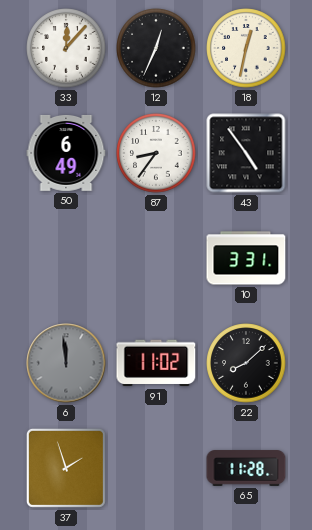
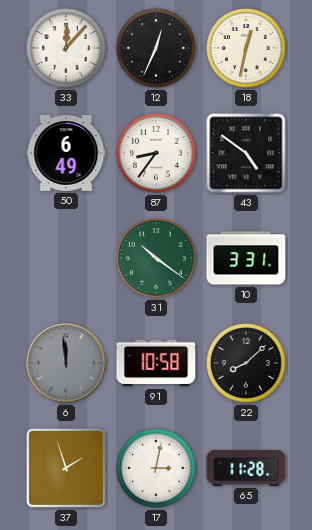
43: 4:54 -> 4:51
31: none -> 10:21
91: 11:02 -> 10:58
17: none -> 3:02
